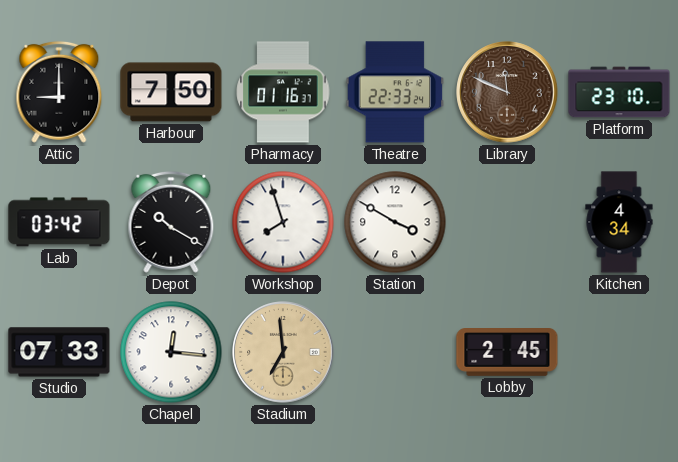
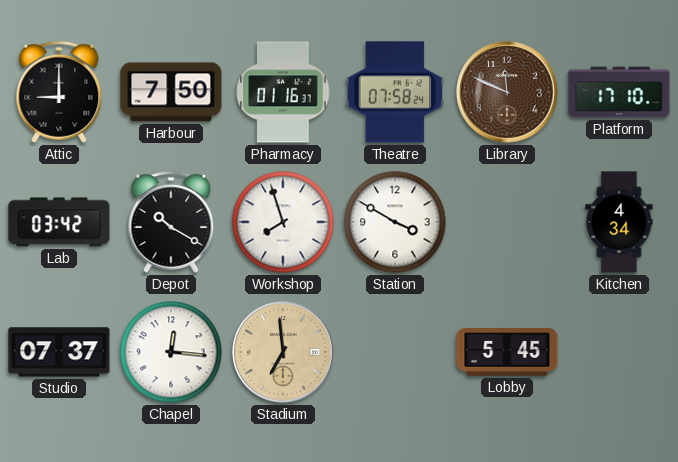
Theatre: 22:33 -> 07:58
Platform: 23:10 -> 17:10
Studio: 07:33 -> 07:37
Lobby: 2:45 -> 5:45
